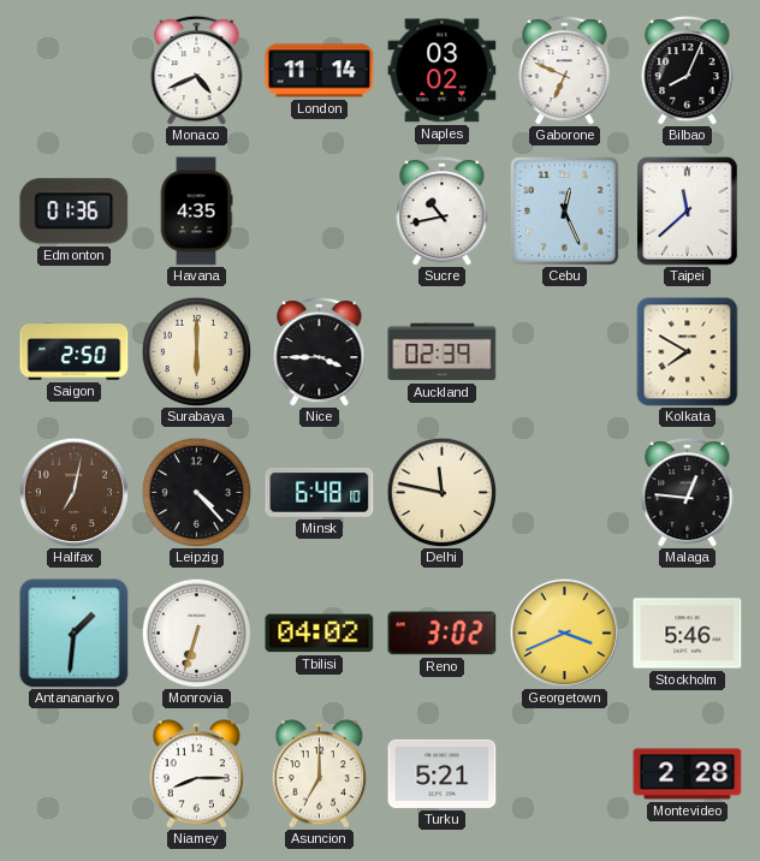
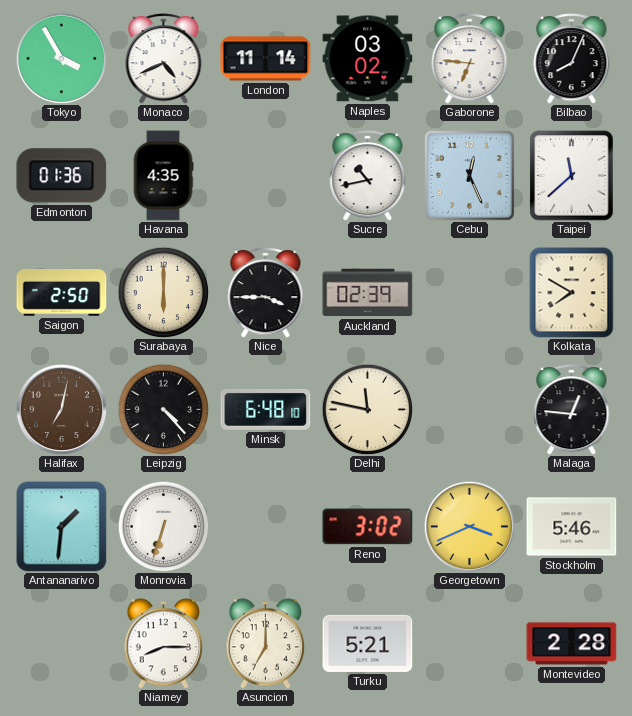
Tokyo: none -> 3:55
Gaborone: 6:49 -> 6:46
Tbilisi: 04:02 -> none
